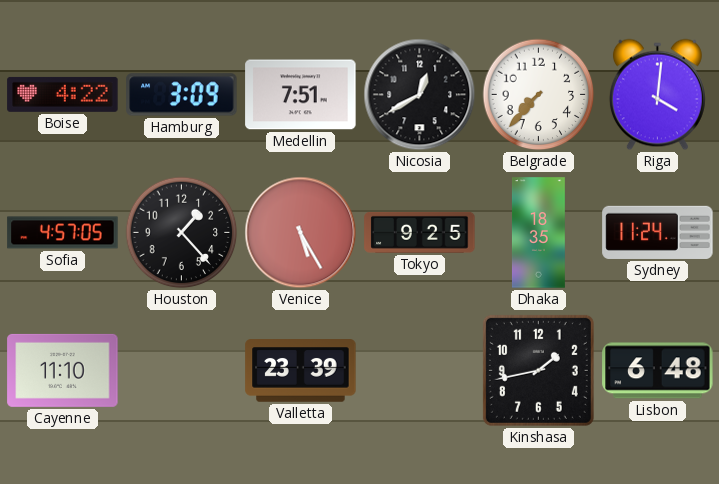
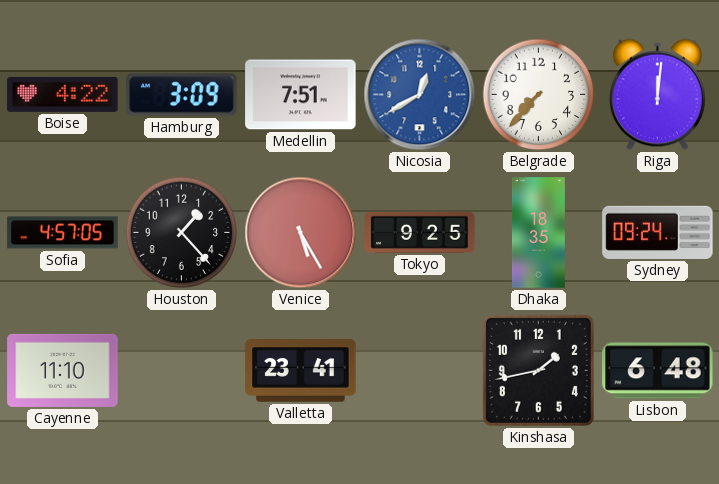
Nicosia dial: black -> blue
Riga: 4:01 -> 12:01
Sydney: 11:24 -> 09:24
Valletta: 23:39 -> 23:41
